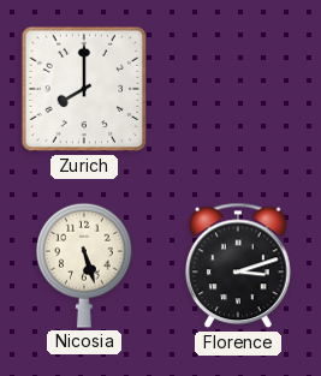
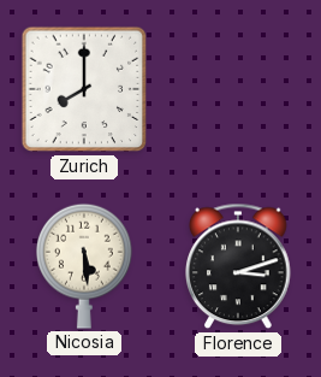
Nicosia: 5:27 -> 5:29
